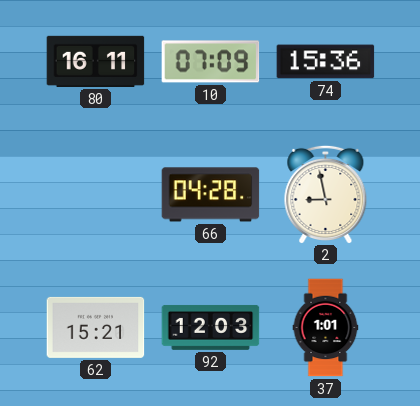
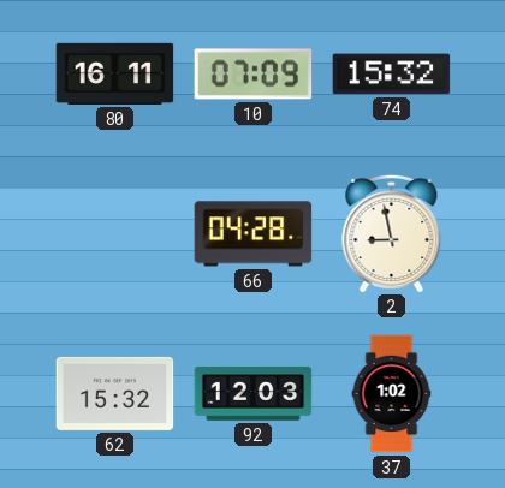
74: 15:36 -> 15:32
62: 15:21 -> 15:32
37: 1:01 -> 1:02
